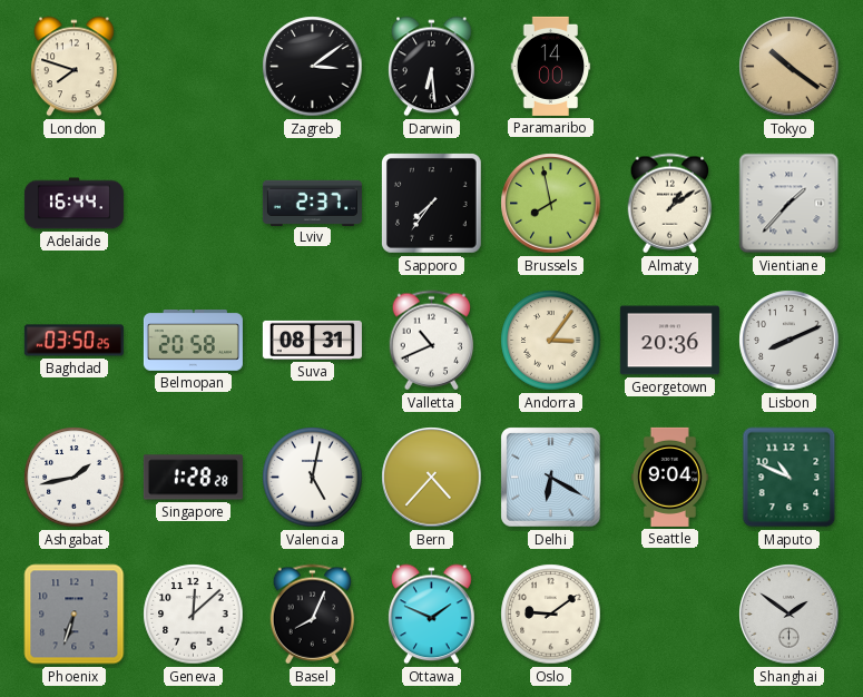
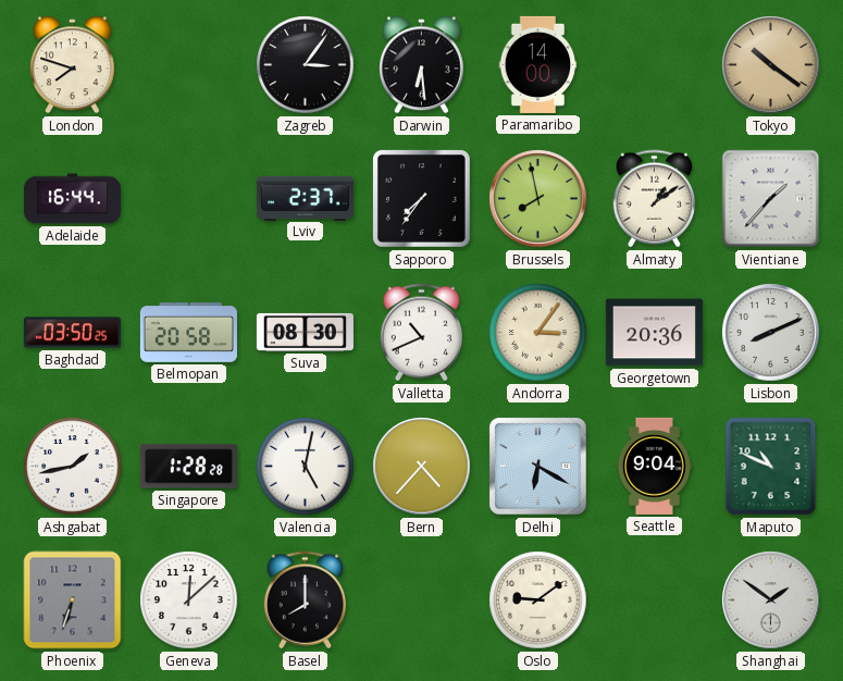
Zagreb: 3:09 -> 3:06
Suva: 08:31 -> 08:30
Basel: 8:04 -> 8:00
Ottawa: 1:49 -> none
